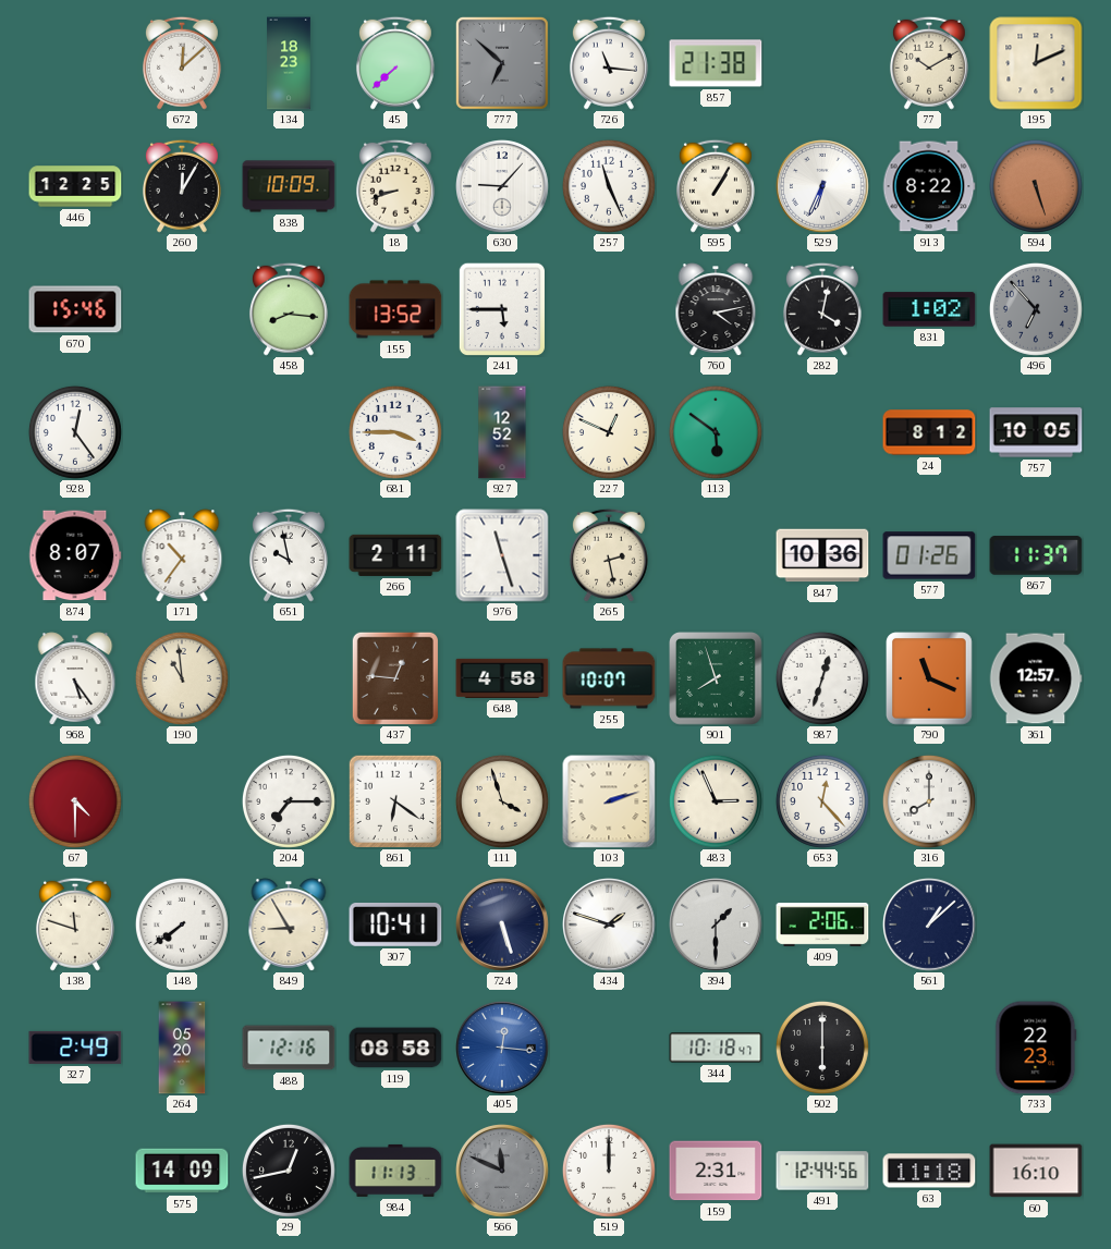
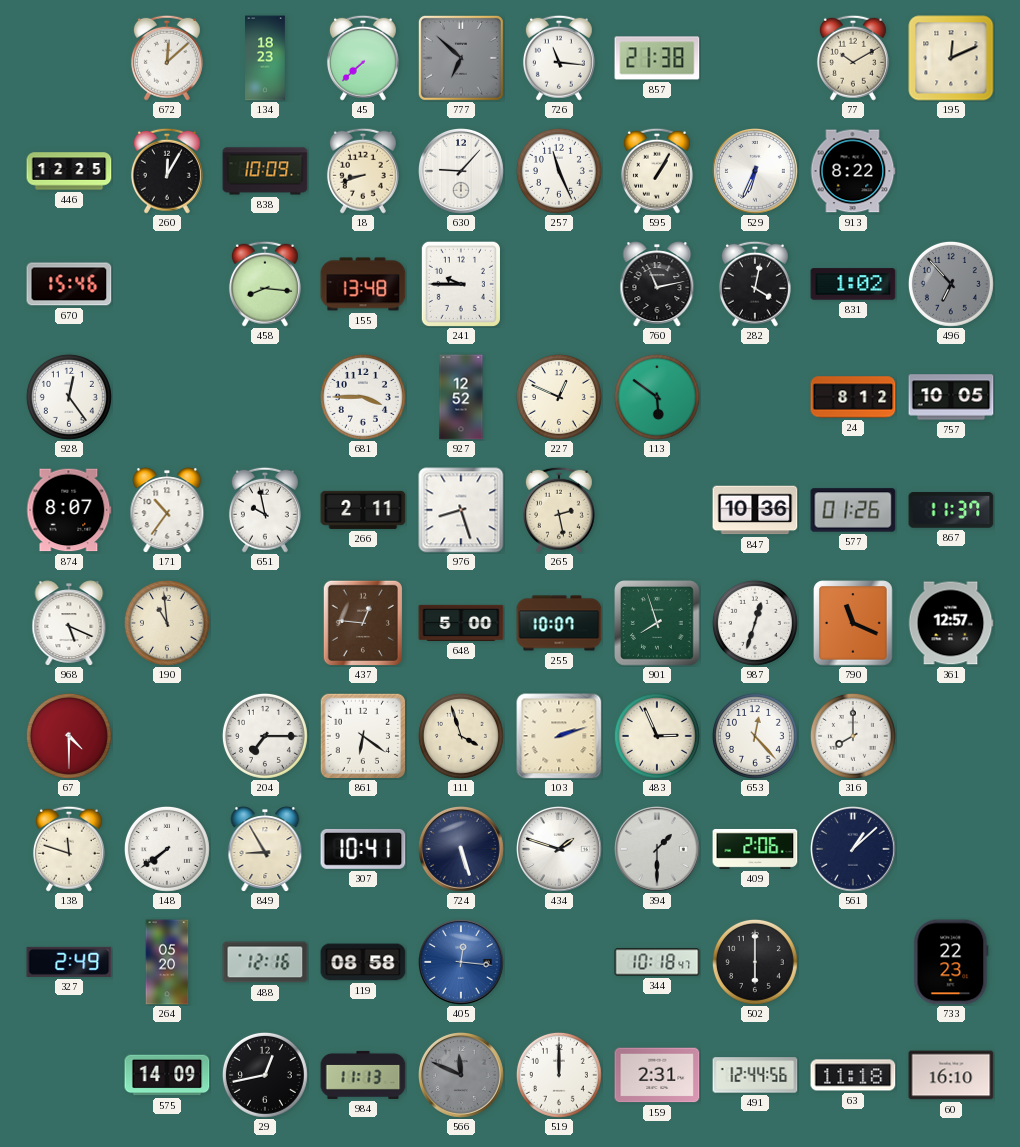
594: 5:27 -> none
155: 13:52 -> 13:48
241: 5:45 -> 9:45
760: 4:13 -> 11:13
976: 11:27 -> 8:27
968: 5:24 -> 5:19
648: 4:58 -> 5:00
